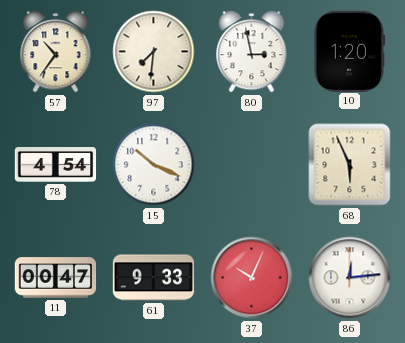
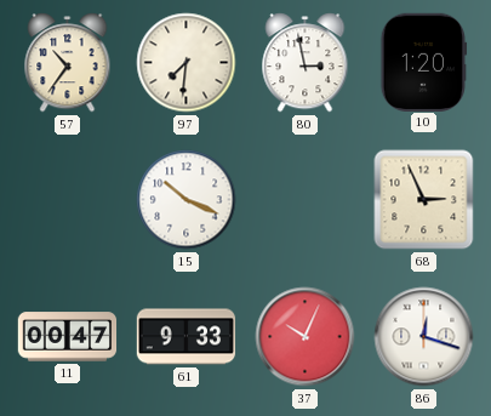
78: 4:54 -> none
68: 5:56 -> 2:56
86: 12:14 -> 12:18
